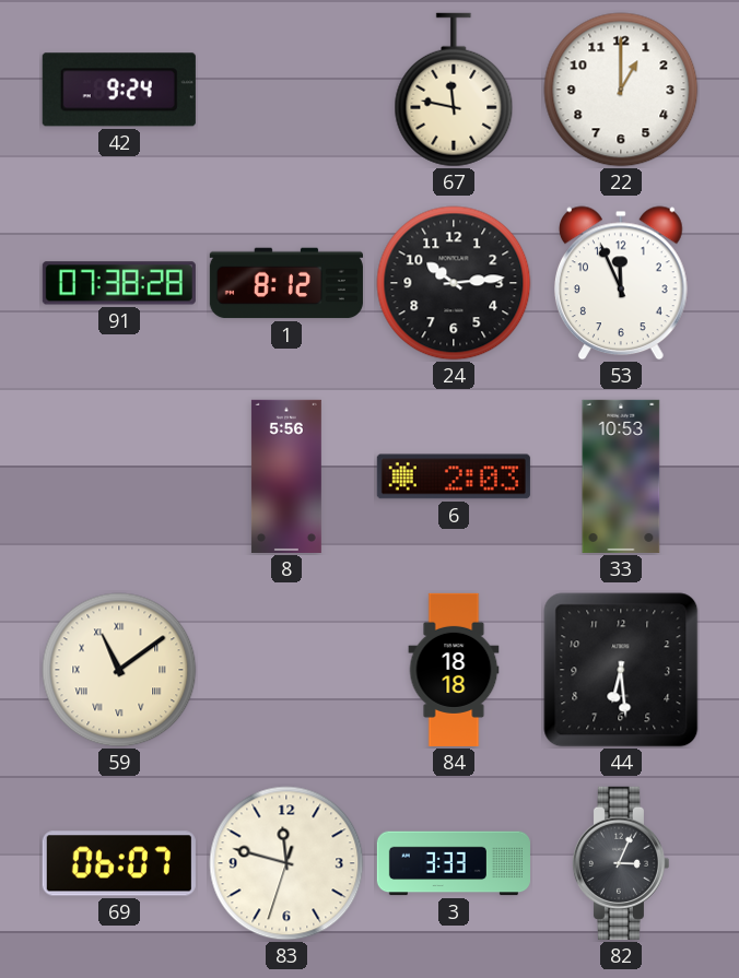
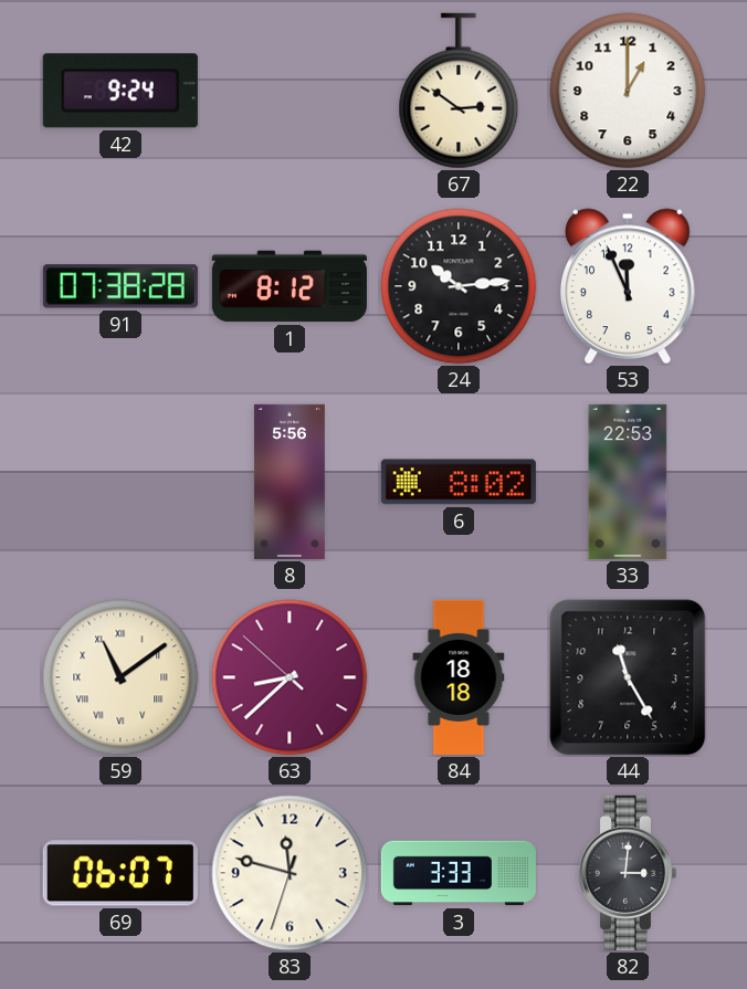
67: 11:47 -> 2:51
6: 2:03 -> 8:02
33: 10:53 -> 22:53
63: none -> 8:37
44: 6:29 -> 11:25
82: 3:04 -> 3:01
